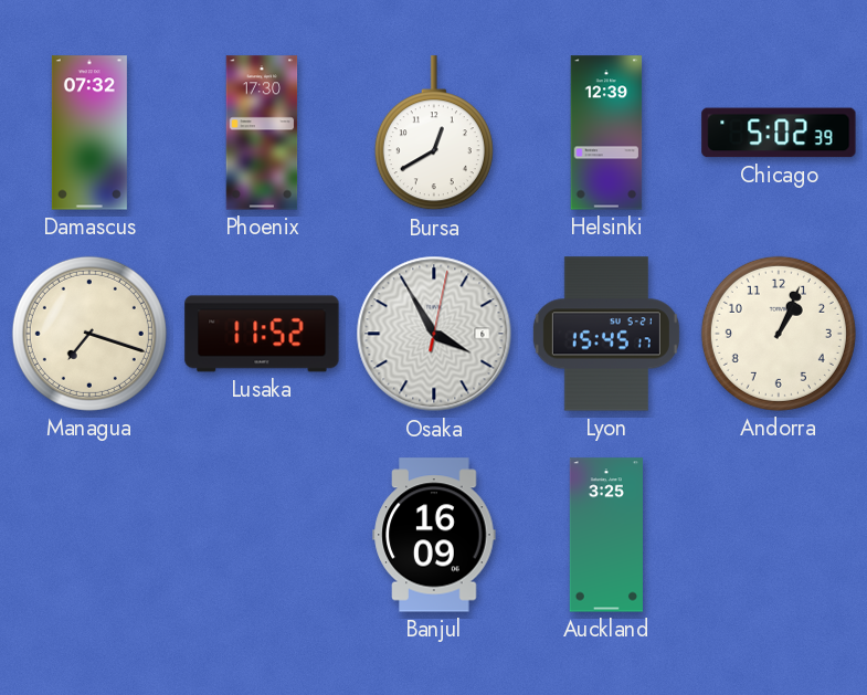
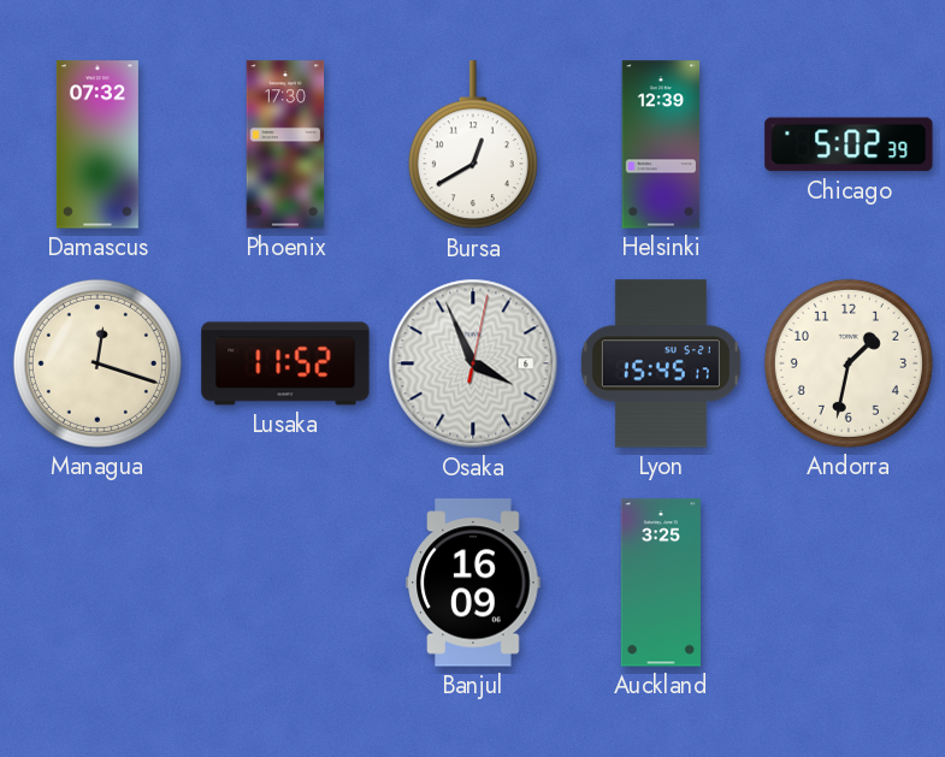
Managua: 7:18 -> 12:18
Osaka: 3:55 -> 3:56
Andorra: 1:04 -> 1:32
